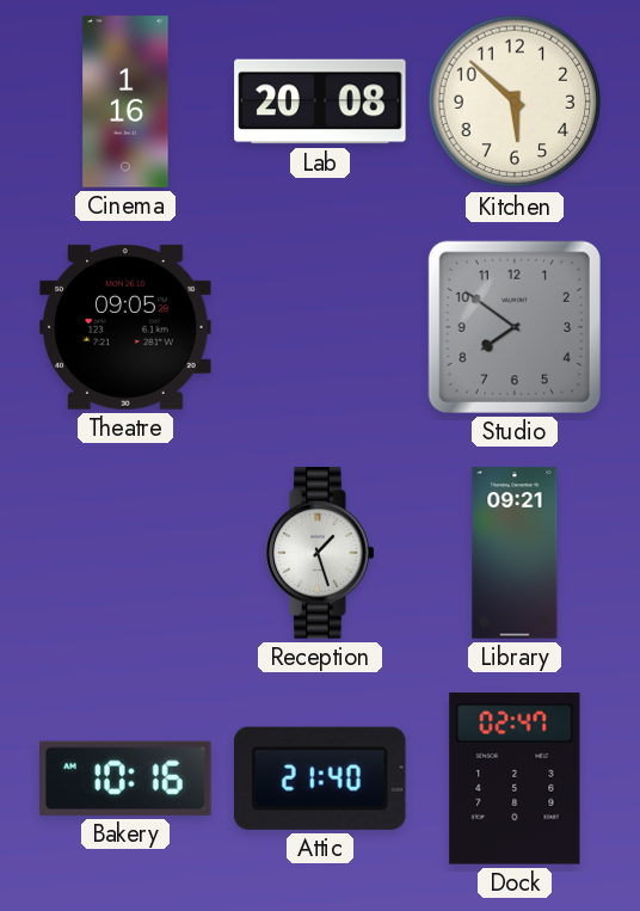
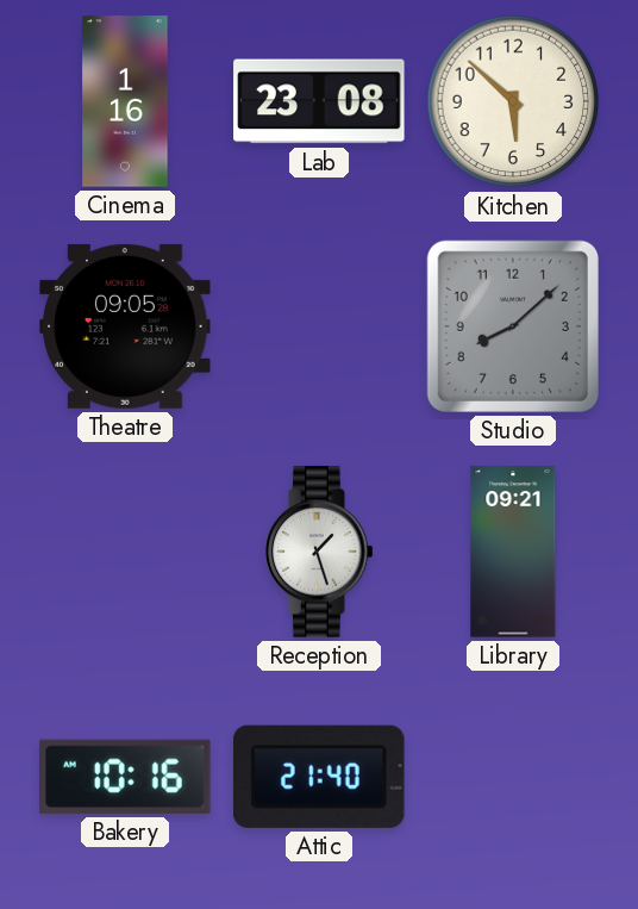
Lab: 20:08 -> 23:08
Studio: 7:51 -> 8:08
Dock: 02:47 -> none
